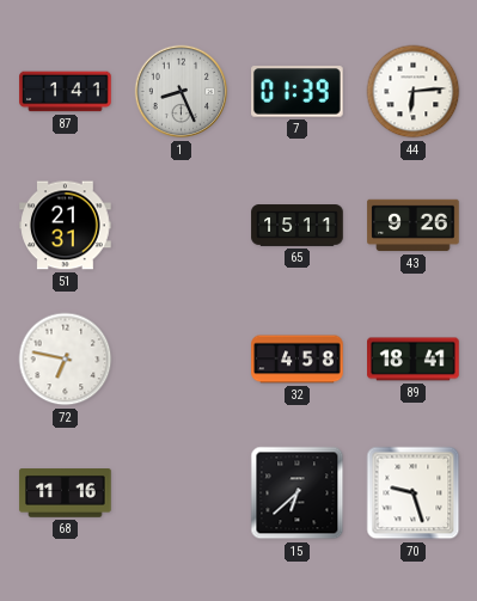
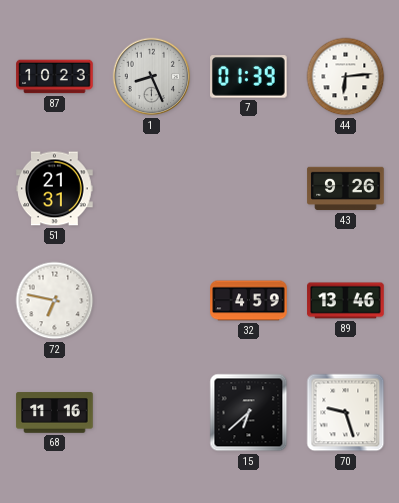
87: 1:41 -> 10:23
65: 15:11 -> none
32: 4:58 -> 4:59
89: 18:41 -> 13:46
